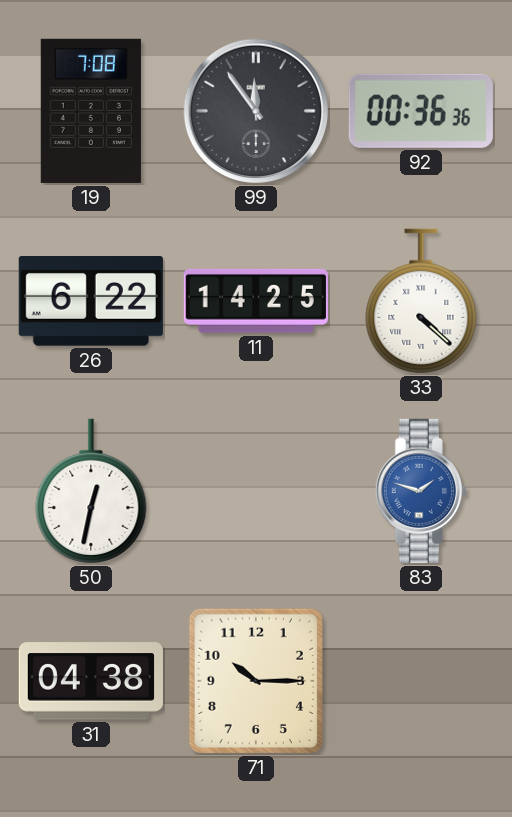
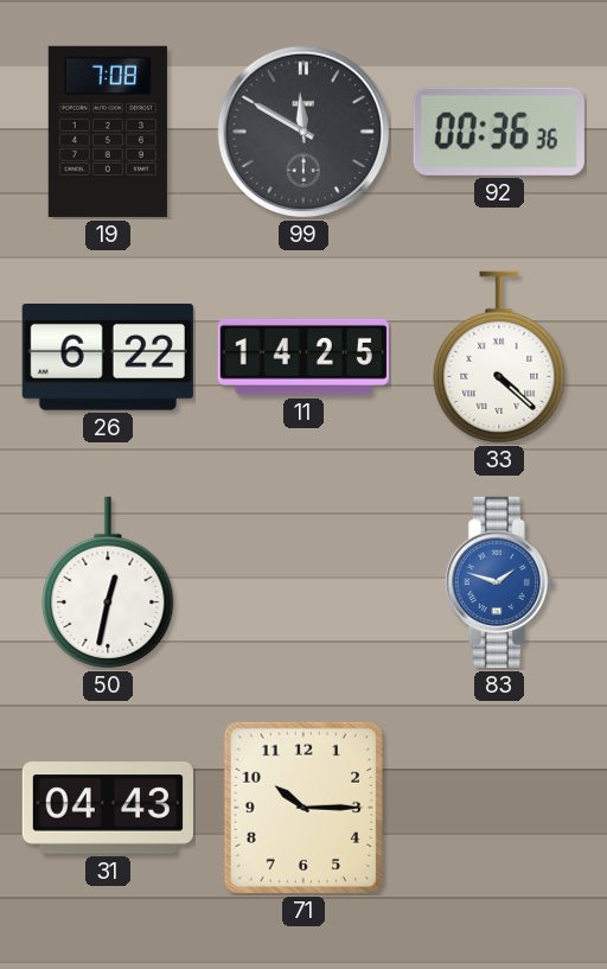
99: 11:54 -> 11:50
31: 04:38 -> 04:43
